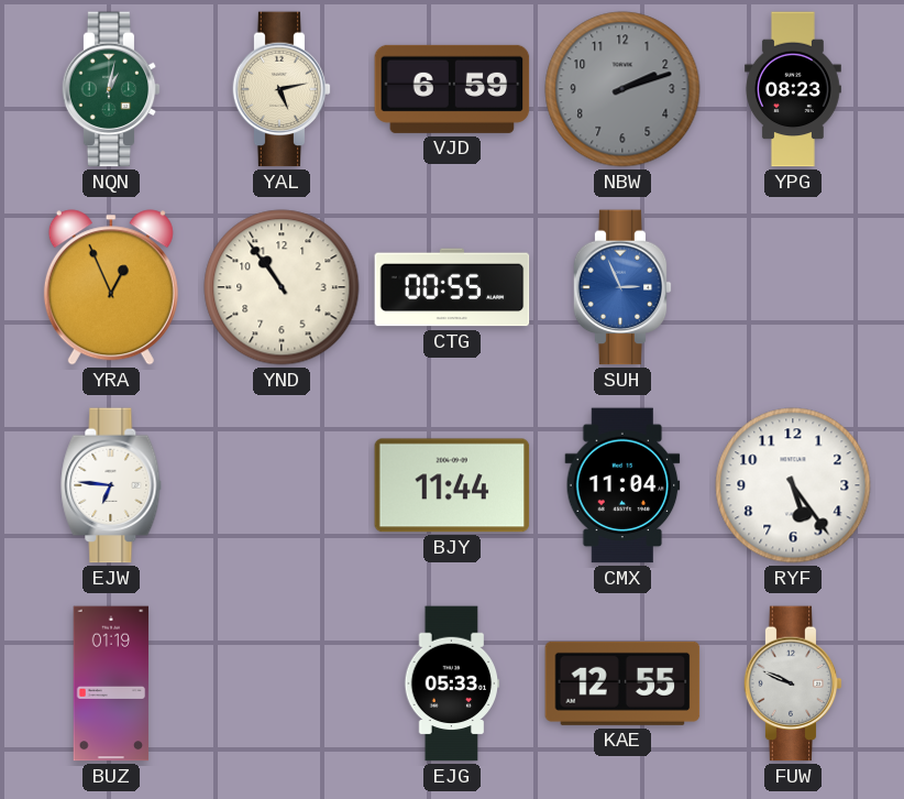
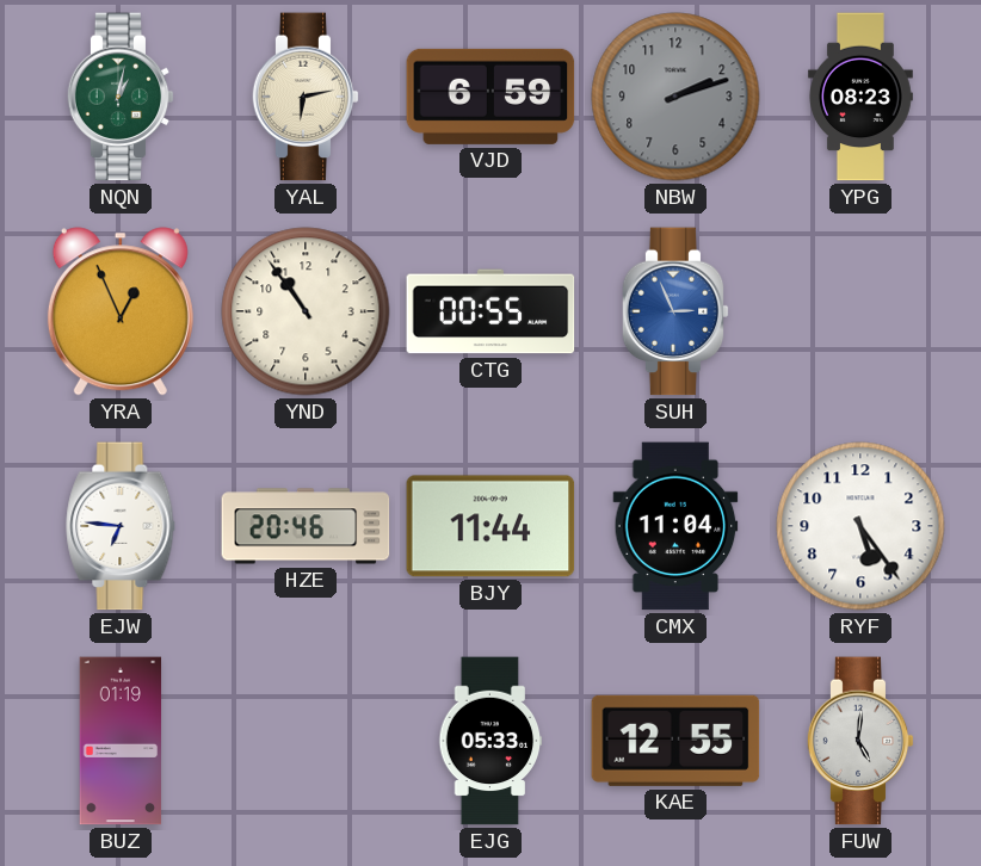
YAL: 5:13 -> 6:13
HZE: none -> 20:46
FUW: 9:49 -> 5:01
